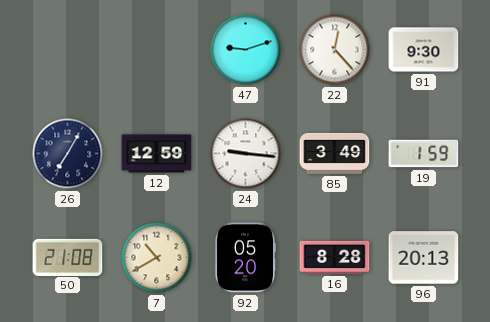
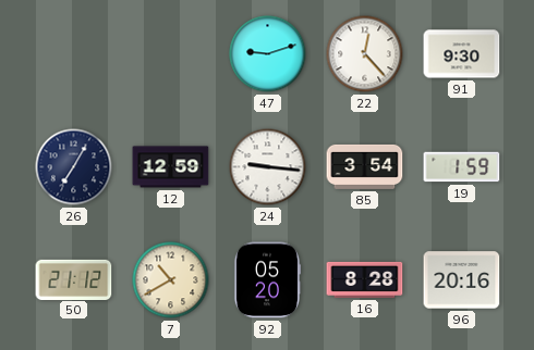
85: 3:49 -> 3:54
50: 21:08 -> 21:12
96: 20:13 -> 20:16
